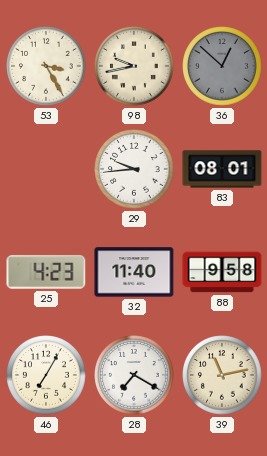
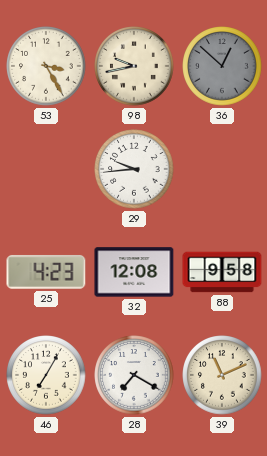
83: 08:01 -> none
32: 11:40 -> 12:08
39: 11:13 -> 11:11
